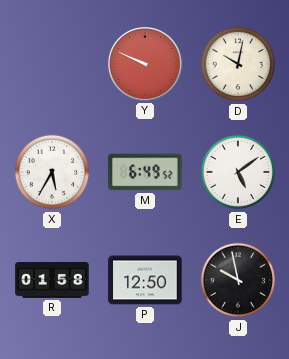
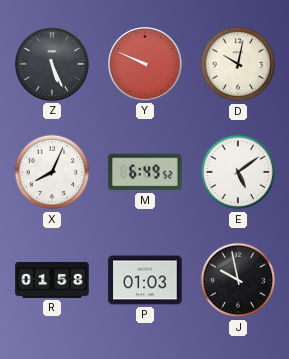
Z: none -> 5:26
X: 5:35 -> 8:04
P: 12:50 -> 01:03
